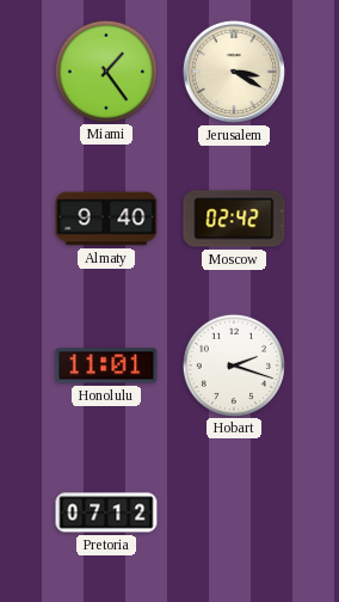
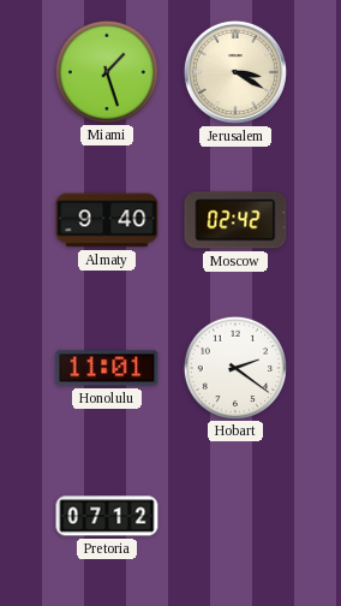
Miami: 1:24 -> 1:27
Hobart: 2:18 -> 2:21
